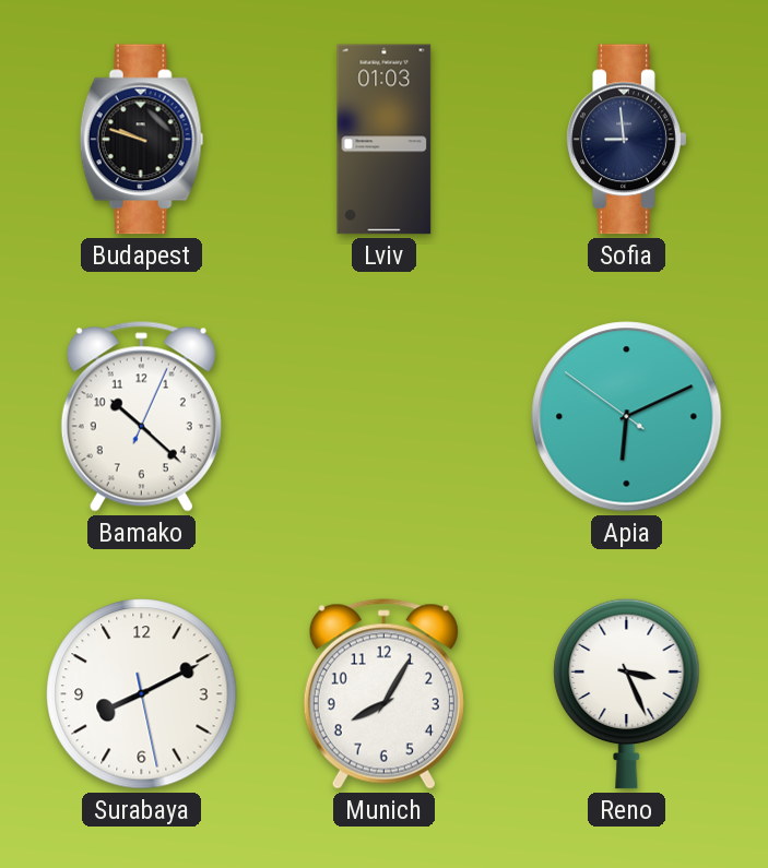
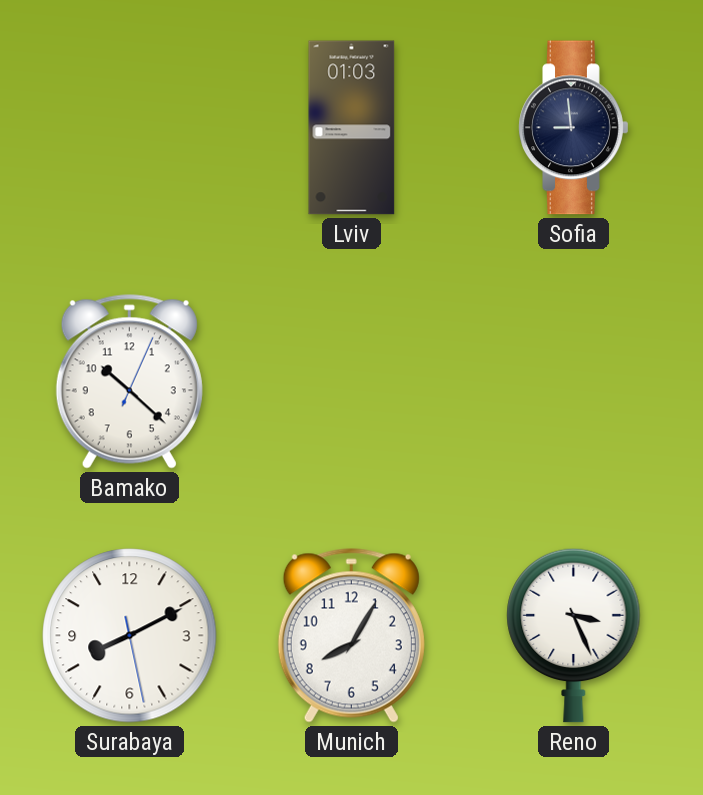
Budapest: 9:48 -> none
Apia: 6:10 -> none
